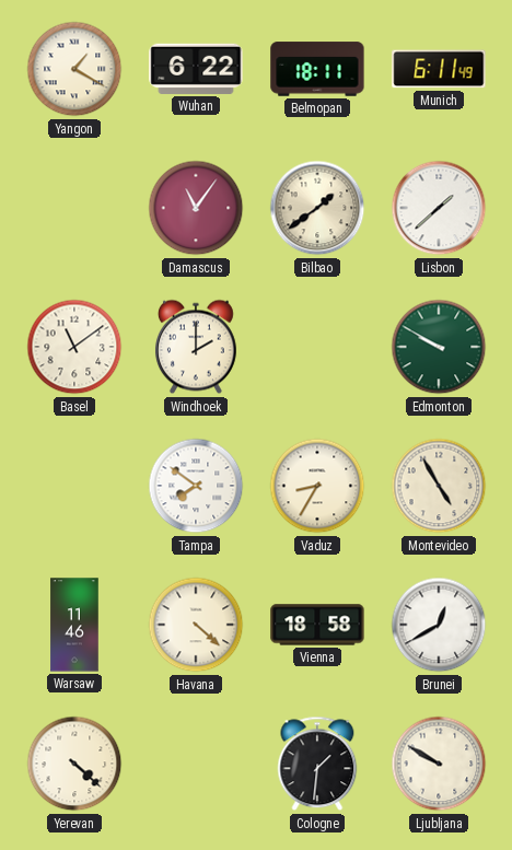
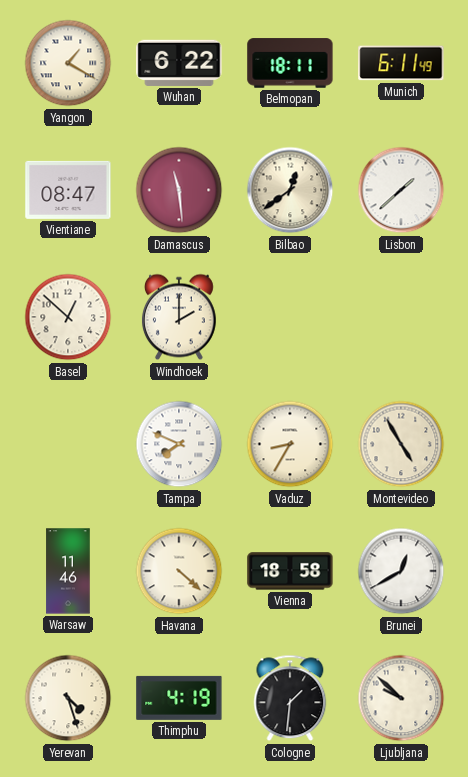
Vientiane: none -> 08:47
Damascus: 11:06 -> 11:29
Bilbao: 1:39 -> 12:39
Basel: 11:09 -> 12:52
Edmonton: 9:50 -> none
Tampa: 7:51 -> 7:49
Yerevan: 4:22 -> 4:27
Thimphu: none -> 4:19
Ljubljana: 9:50 -> 9:52
